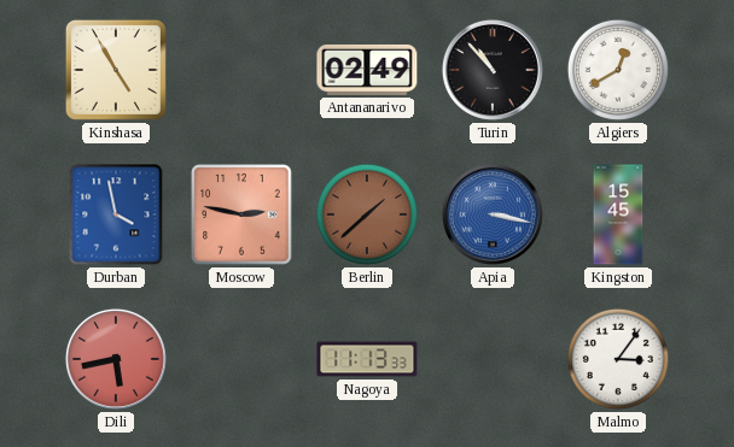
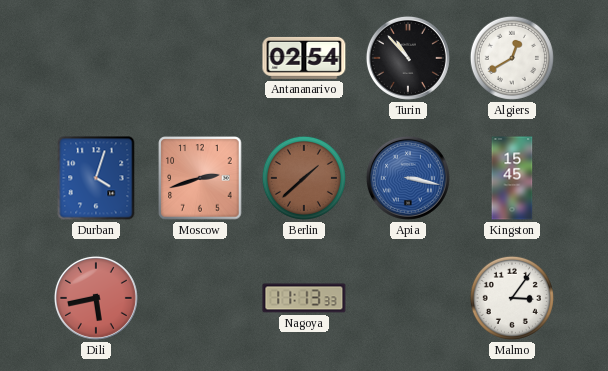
Kinshasa: 4:55 -> none
Antananarivo: 02:49 -> 02:54
Durban: 3:58 -> 4:03
Moscow: 2:47 -> 2:42
